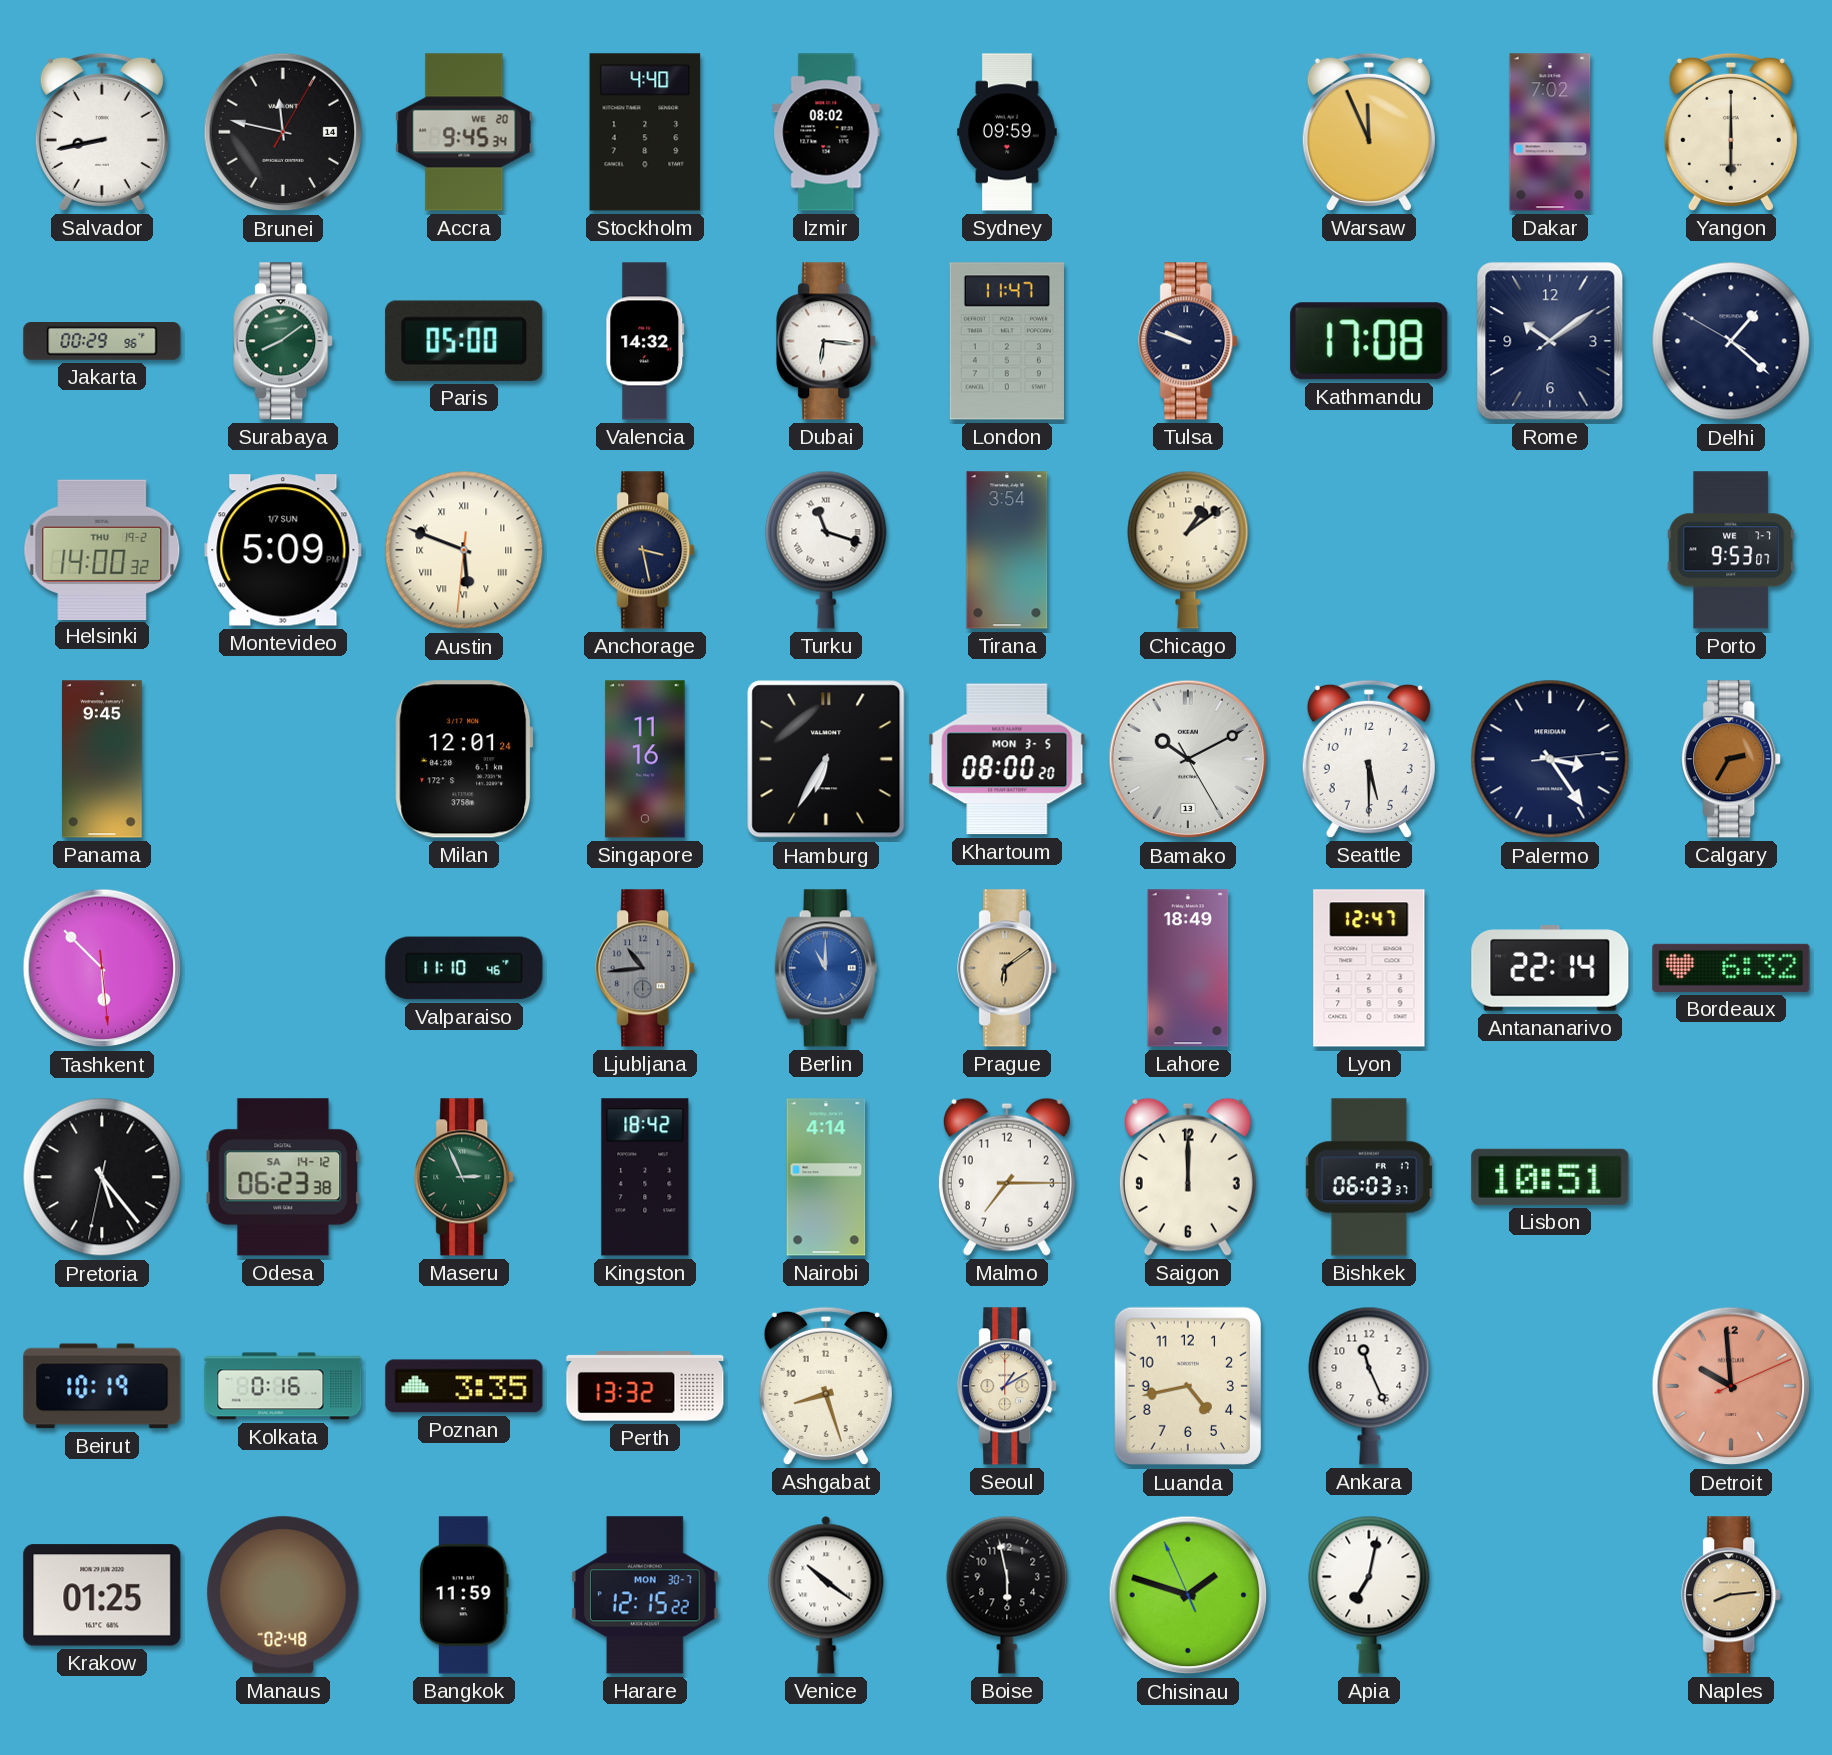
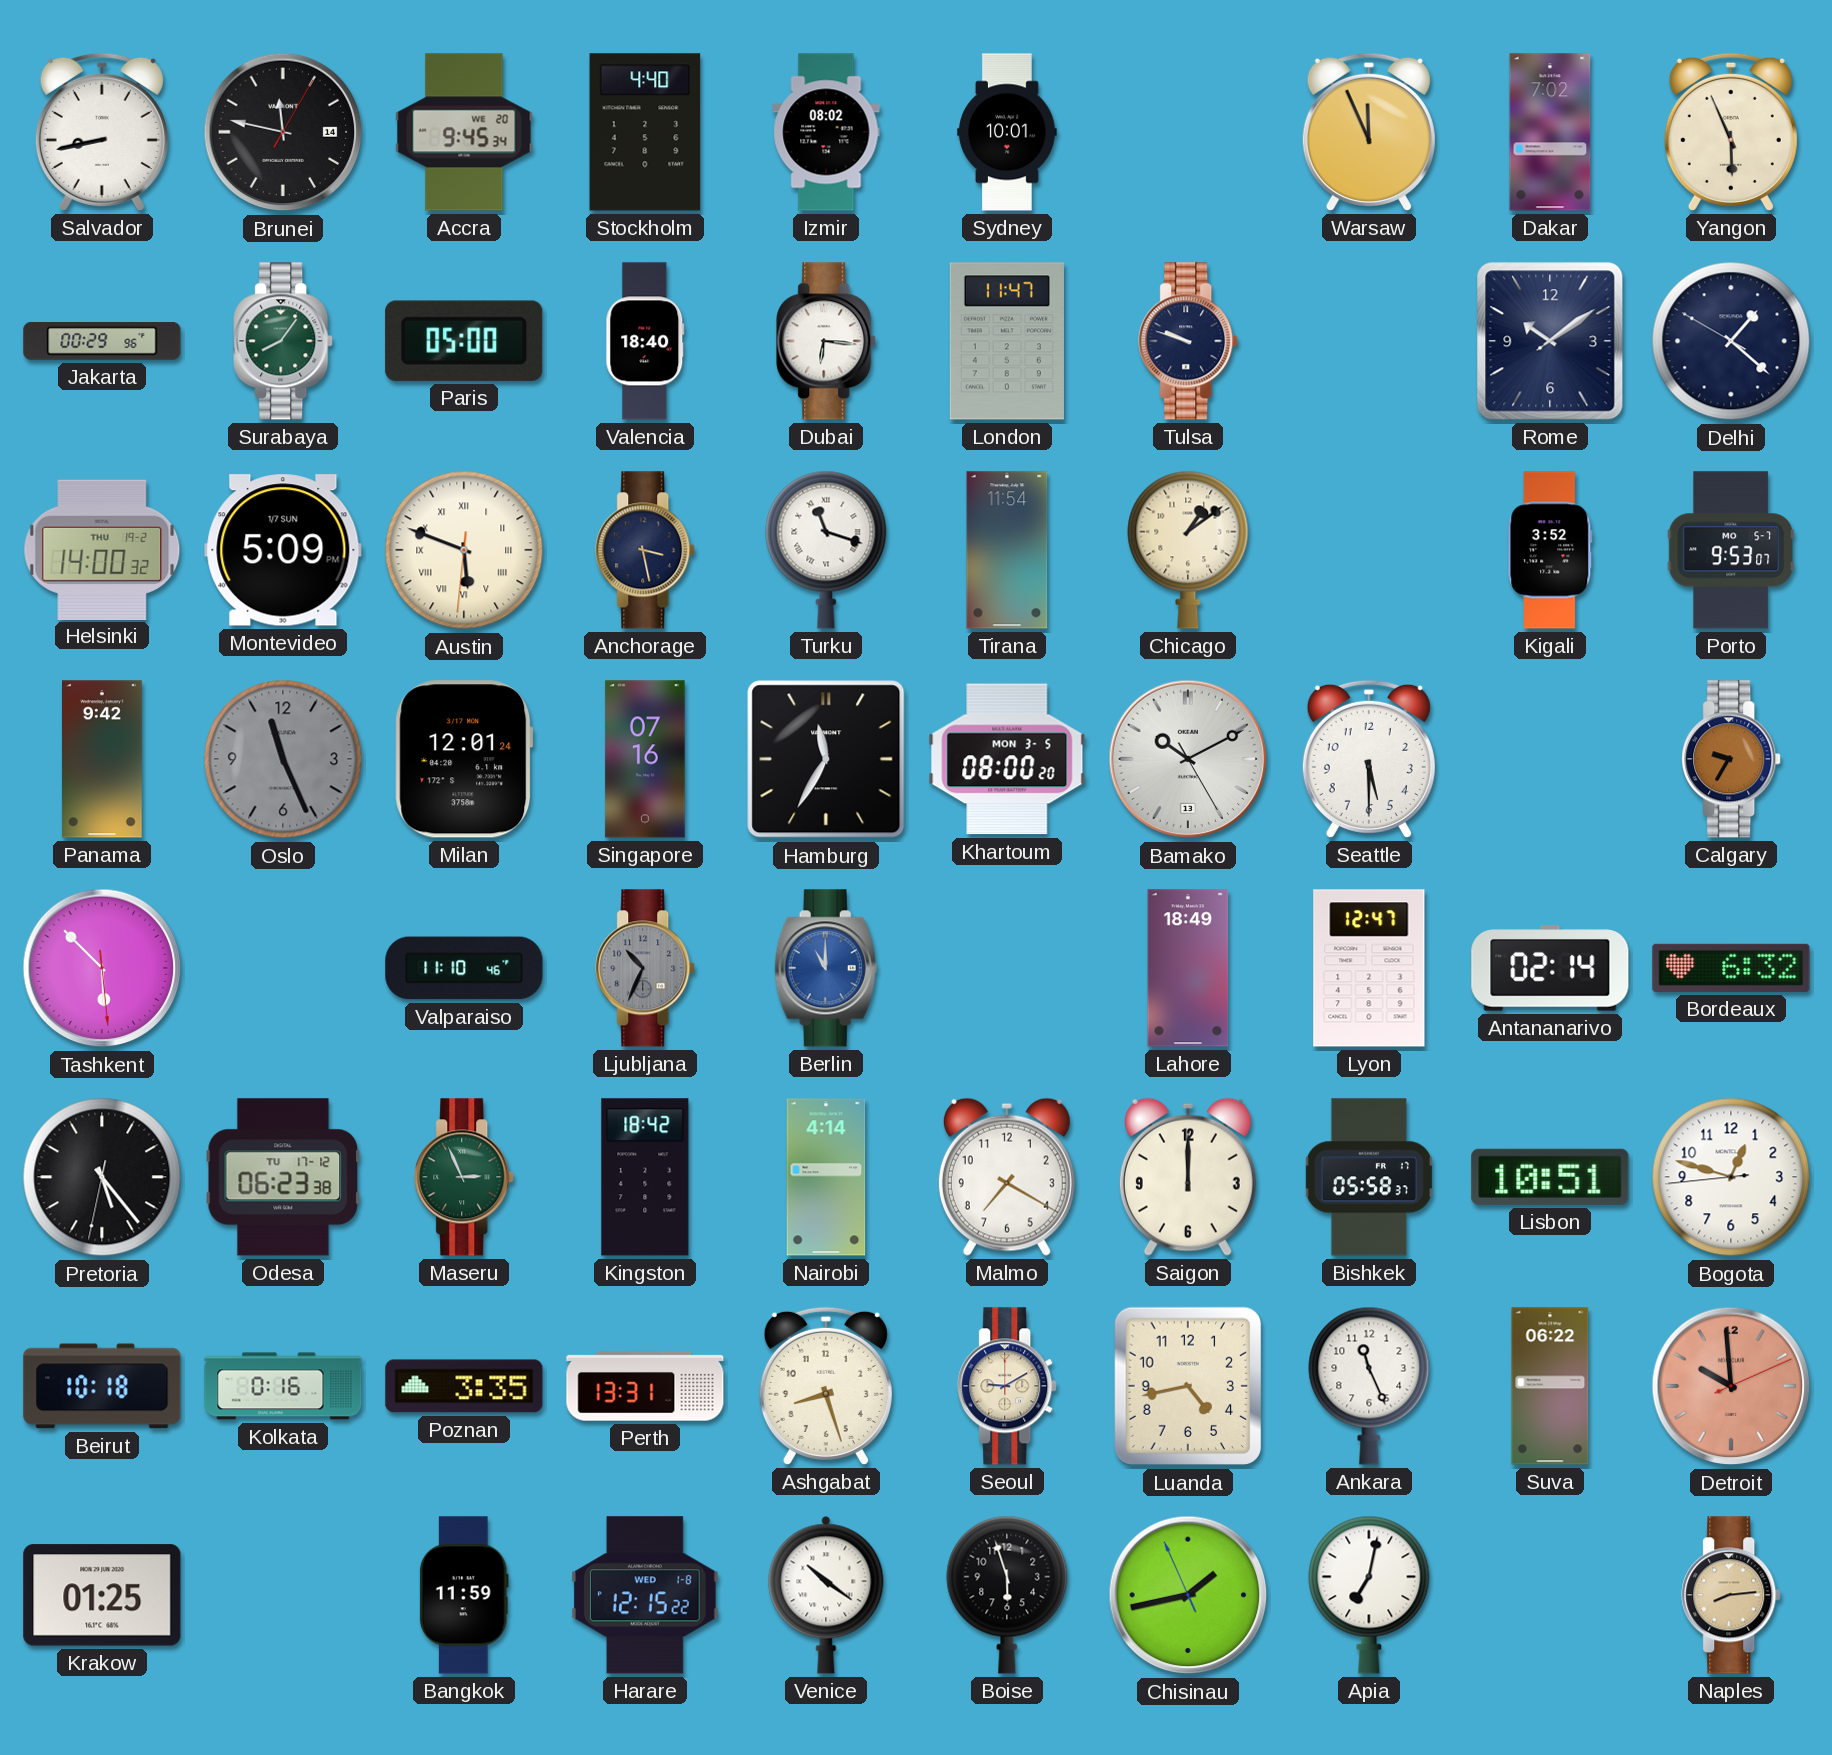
Sydney: 09:59 -> 10:01
Yangon: 6:00 -> 5:56
Surabaya: 8:09 -> 8:06
Valencia: 14:32 -> 18:40
Kathmandu: 17:08 -> none
Tirana: 3:54 -> 11:54
Kigali: none -> 3:52
Porto date: WE 7-7 -> MO 5-7
Panama: 9:45 -> 9:42
Oslo: none -> 11:26
Singapore: 11:16 -> 07:16
Hamburg: 6:35 -> 11:35
Palermo: 3:24 -> none
Calgary: 2:35 -> 9:35
Ljubljana: 10:44 -> 10:34
Prague: 6:09 -> none
Antananarivo: 22:14 -> 02:14
Odesa date: SA 14-12 -> TU 17-12
Malmo: 7:15 -> 7:20
Bishkek: 06:03 -> 05:58
Bogota: none -> 12:47
Beirut: 10:19 -> 10:18
Perth: 13:32 -> 13:31
Seoul: 1:10 -> 9:10
Suva: none -> 06:22
Manaus: 02:48 -> none
Harare date: MON 30-7 -> WED 1-8
Boise: 5:58 -> 5:57
Chisinau: 1:47 -> 1:42
